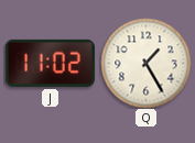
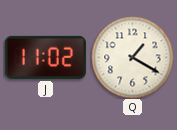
Q: 1:25 -> 1:20
